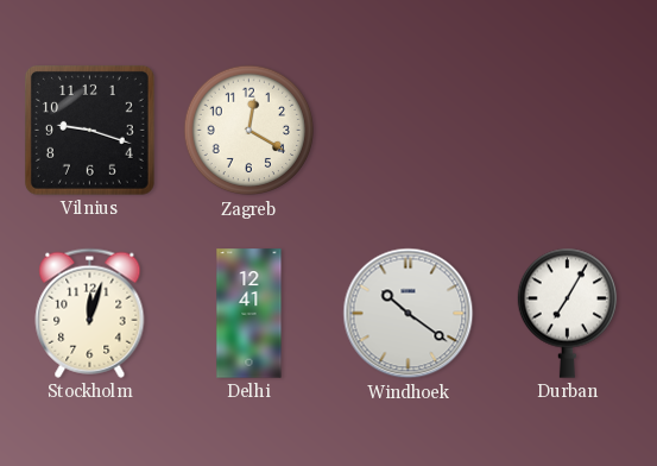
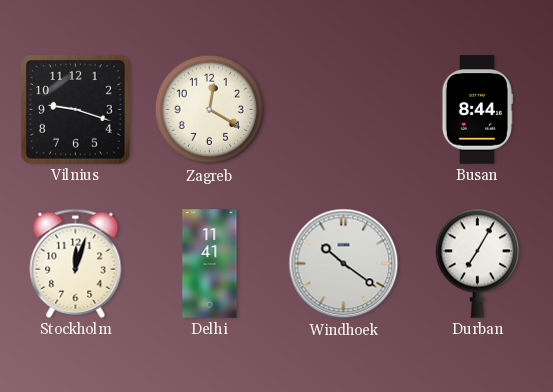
Busan: none -> 8:44
Delhi: 12:41 -> 11:41
